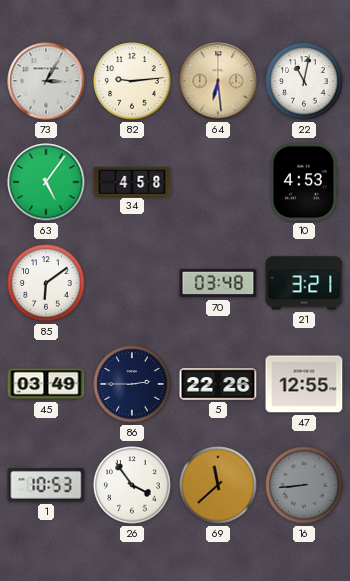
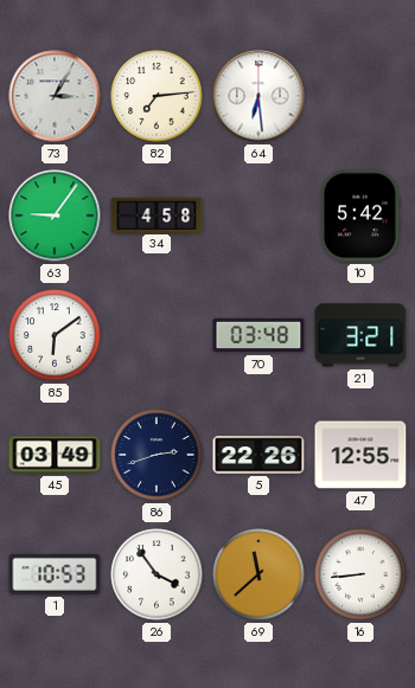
82: 9:14 -> 7:14
64 dial: champagne -> white
22: 11:02 -> none
63: 5:06 -> 9:06
10: 4:53 -> 5:42
86: 2:45 -> 2:42
16 dial: grey -> white
